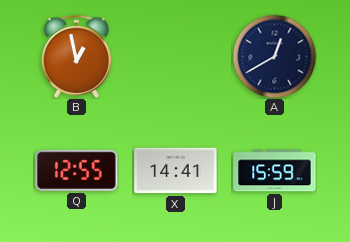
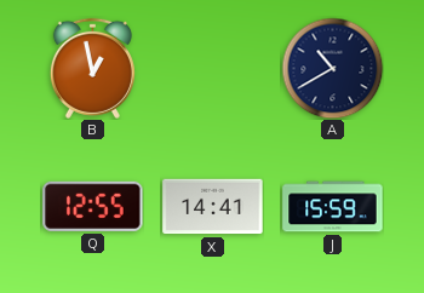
A: 12:40 -> 10:40
